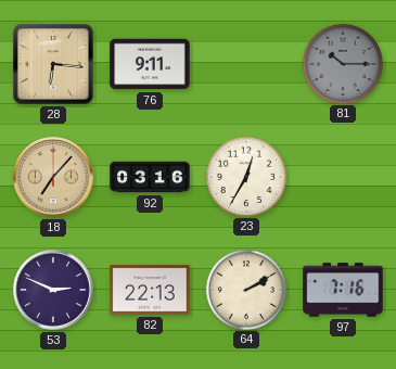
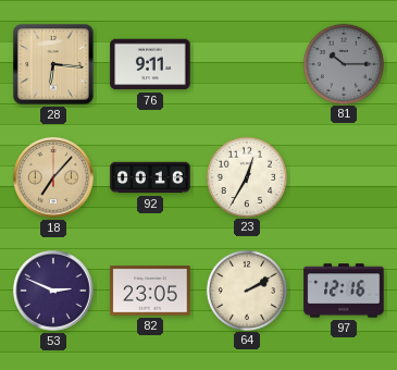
92: 03:16 -> 00:16
82: 22:13 -> 23:05
97: 7:16 -> 12:16
